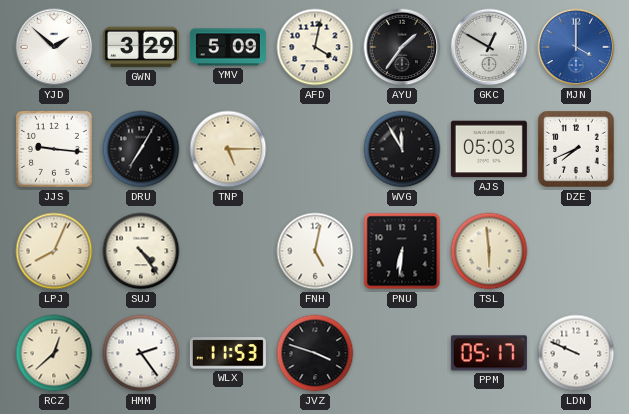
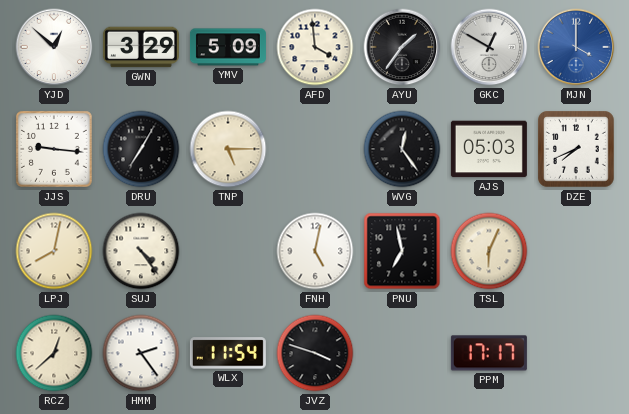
YJD: 1:52 -> 12:52
AFD: 4:02 -> 3:59
WVG: 11:55 -> 12:24
LPJ: 8:04 -> 8:02
PNU: 6:31 -> 6:58
TSL: 5:59 -> 6:04
WLX: 11:53 -> 11:54
PPM: 05:17 -> 17:17
LDN: 9:49 -> none
